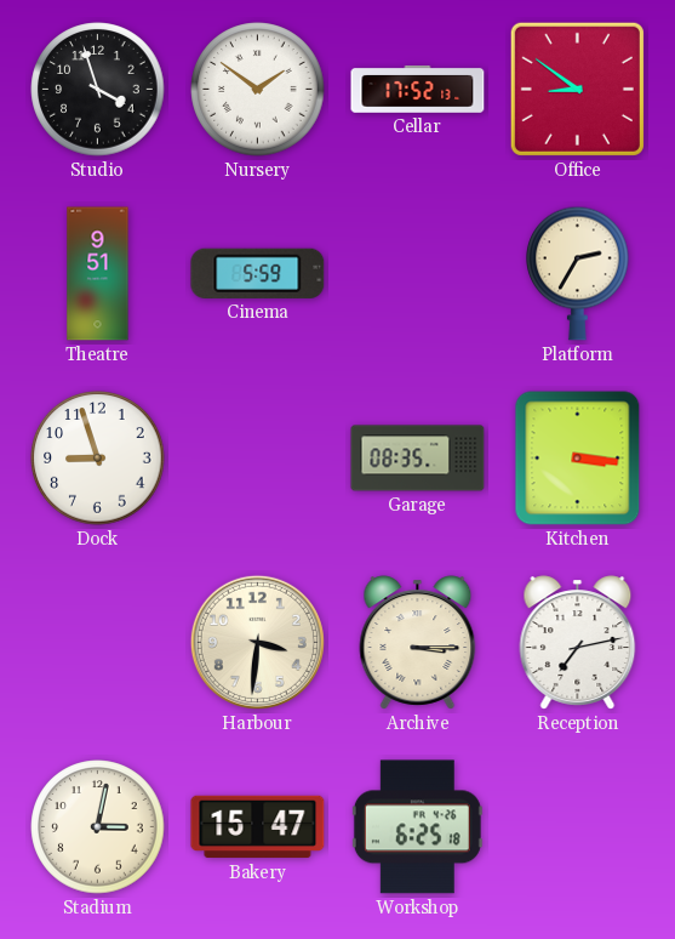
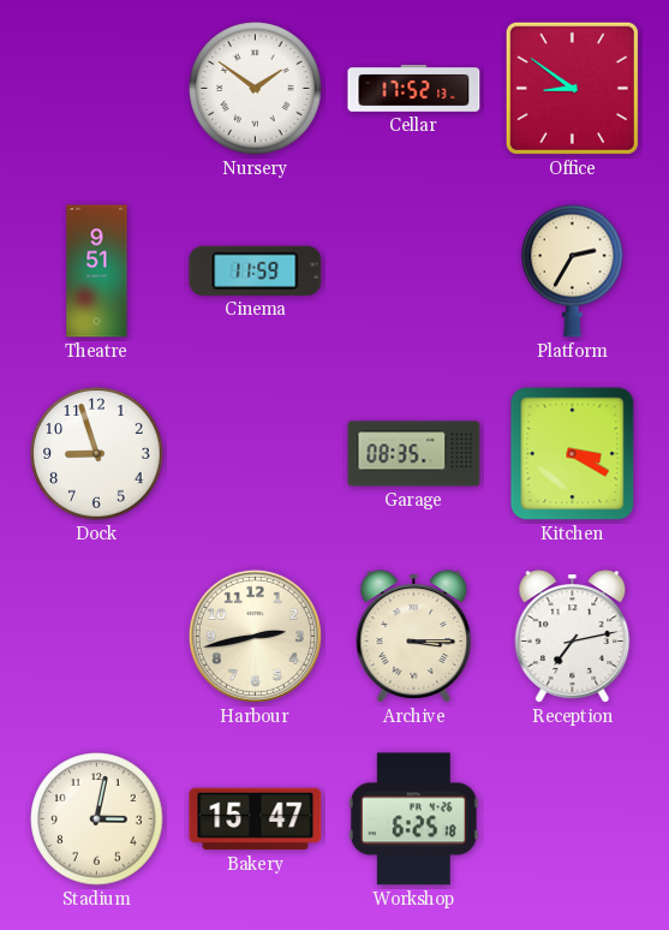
Studio: 3:57 -> none
Cinema: 5:59 -> 11:59
Kitchen: 3:16 -> 3:20
Harbour: 3:31 -> 2:43
